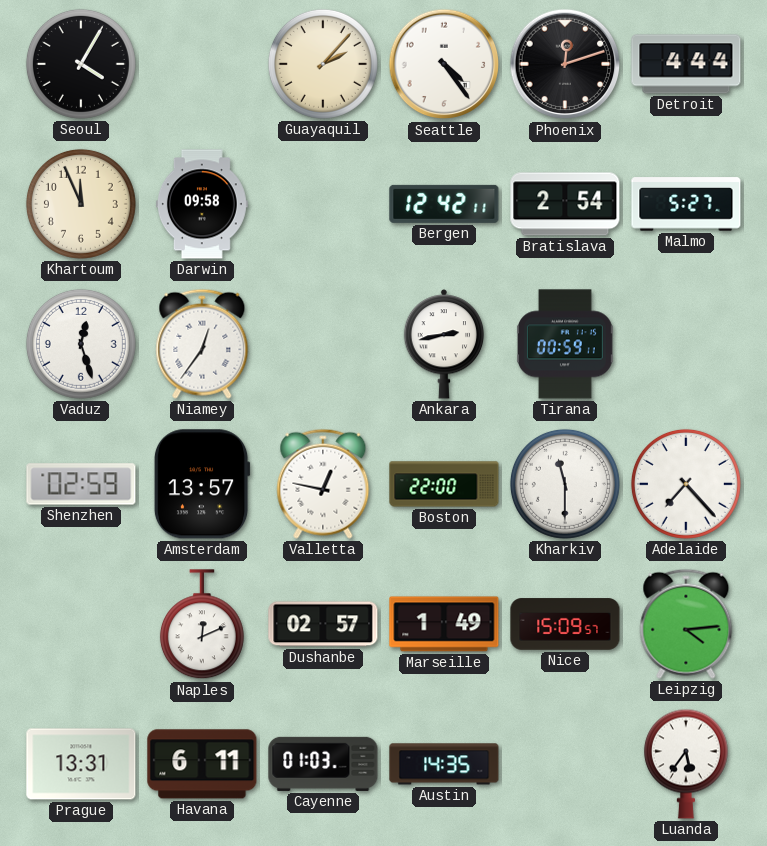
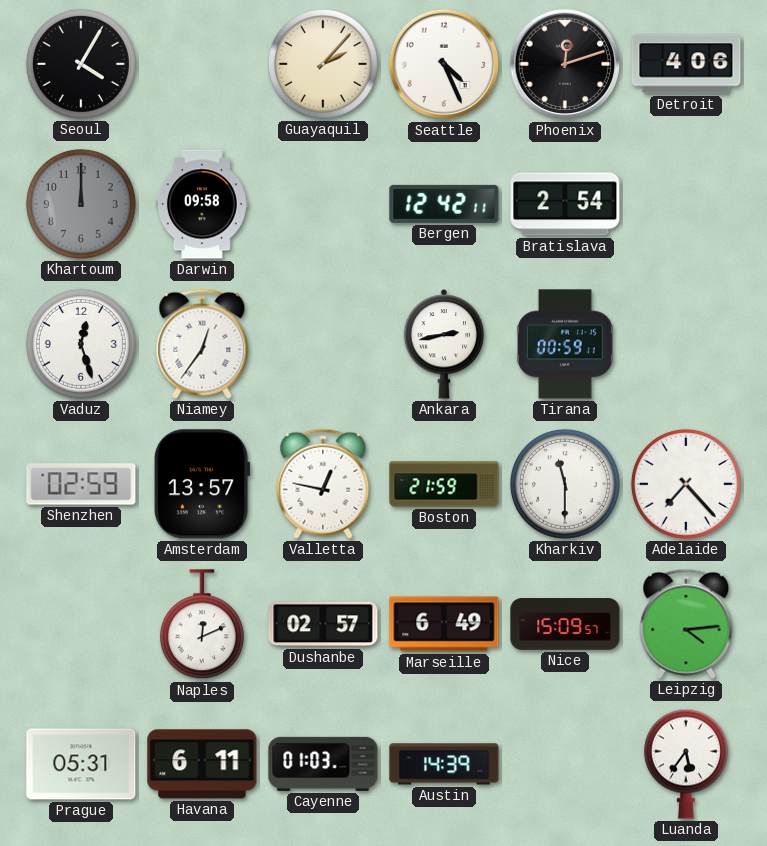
Seattle: 4:24 -> 4:26
Detroit: 4:44 -> 4:06
Khartoum: 11:56 -> 12:00
Khartoum dial: cream -> grey
Malmo: 5:27 -> none
Boston: 22:00 -> 21:59
Marseille: 1:49 -> 6:49
Prague: 13:31 -> 05:31
Austin: 14:35 -> 14:39
